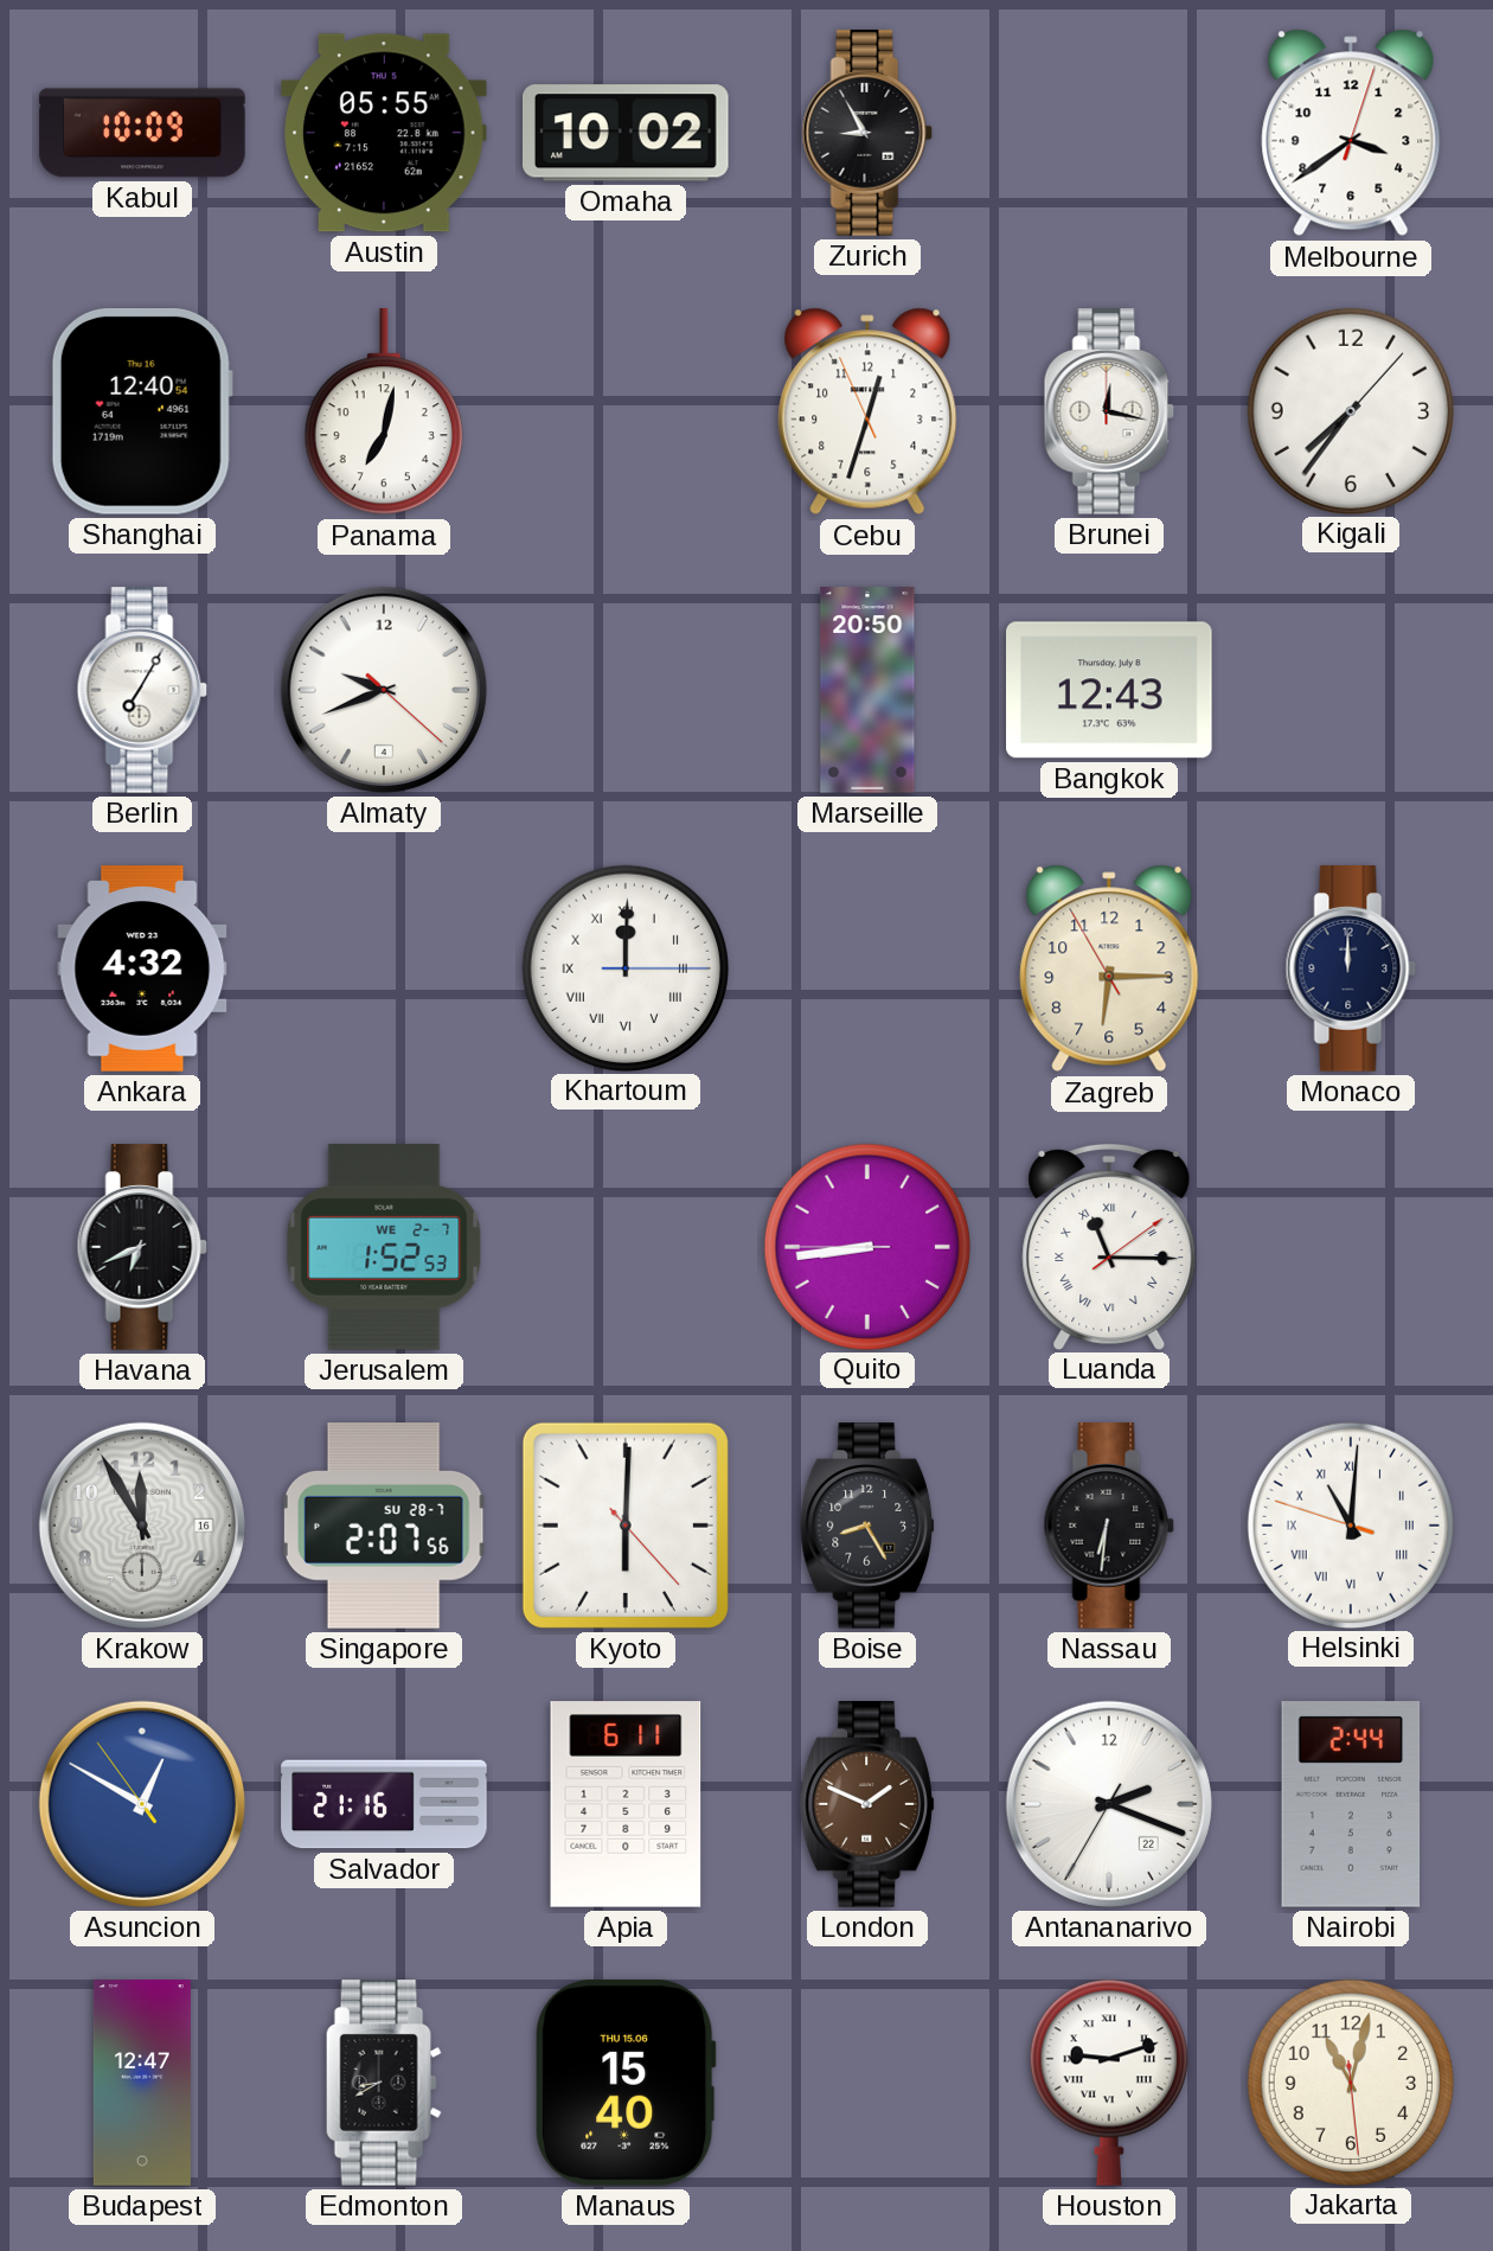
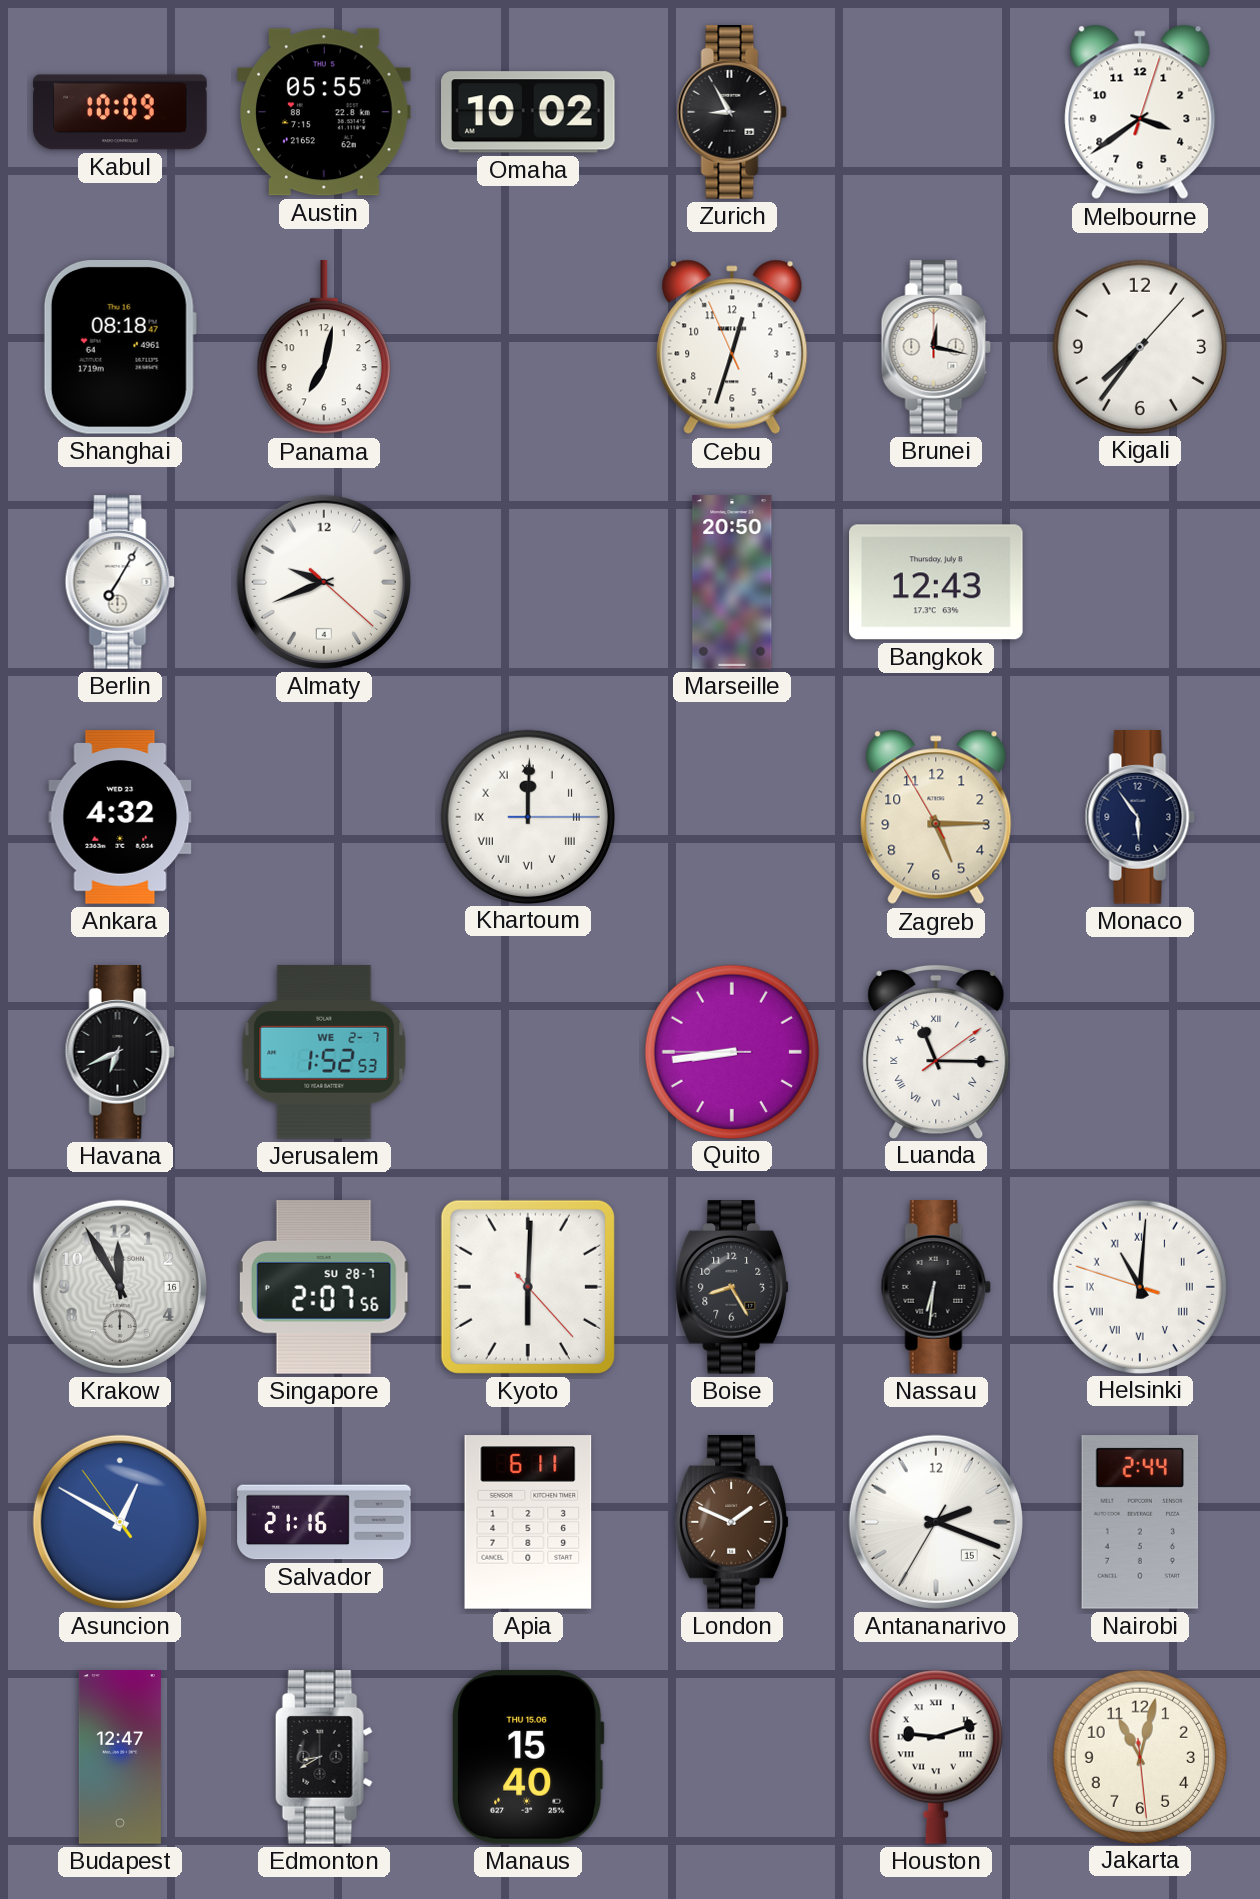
Shanghai: 12:40 -> 08:18
Zagreb: 6:14 -> 5:14
Monaco: 12:00 -> 5:54
Antananarivo date: 22 -> 15
